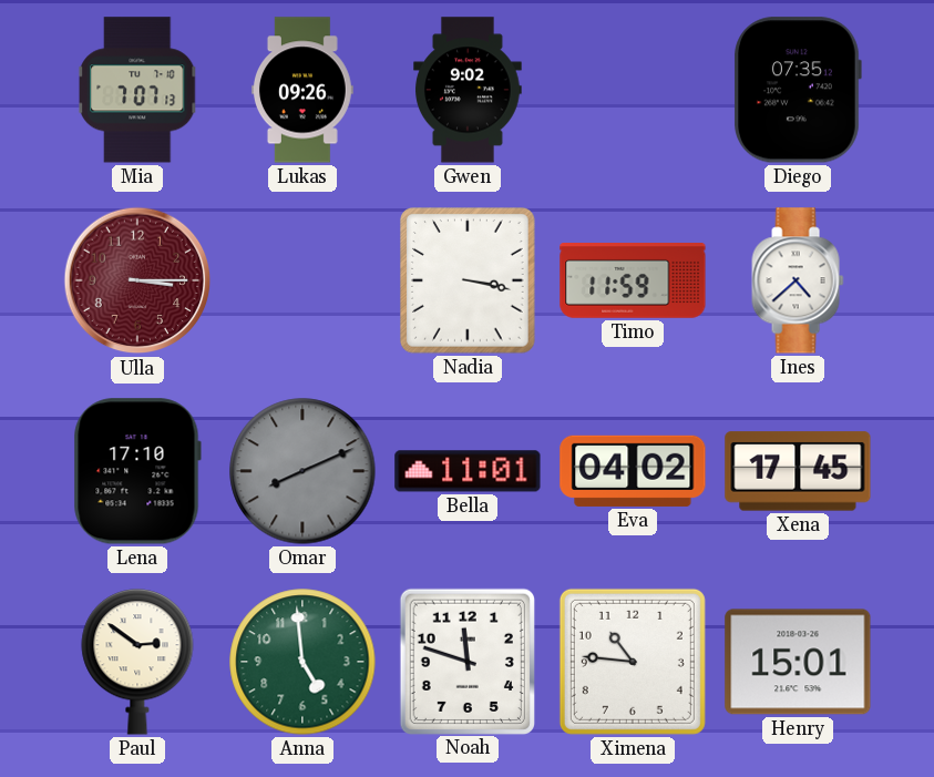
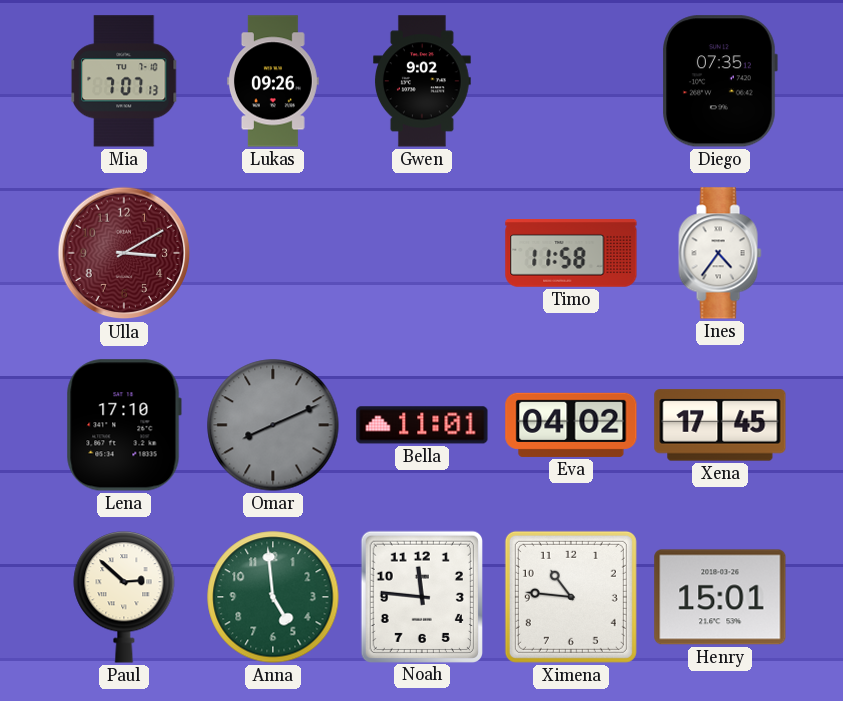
Ulla: 3:15 -> 3:10
Nadia: 3:17 -> none
Timo: 11:59 -> 11:58
Ines: 4:38 -> 4:36
Paul: 2:51 -> 2:52
Noah: 11:48 -> 11:46
